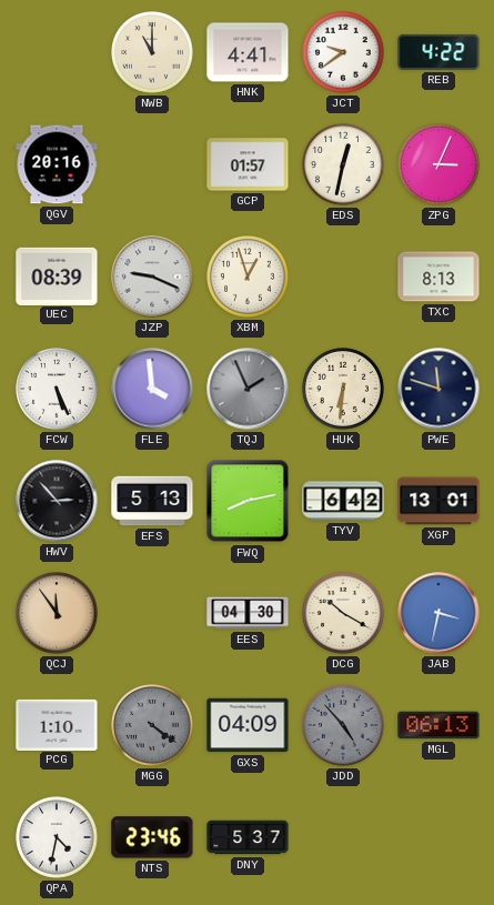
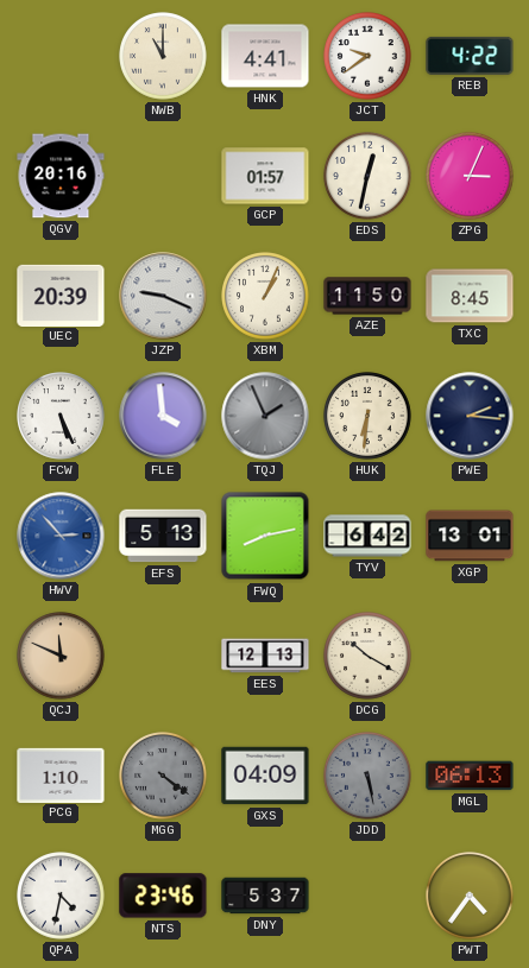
UEC: 08:39 -> 20:39
XBM: 12:57 -> 1:04
AZE: none -> 11:50
TXC: 8:13 -> 8:45
PWE: 11:48 -> 2:16
HWV dial: black -> blue
QCJ: 11:54 -> 11:49
EES: 04:30 -> 12:13
JAB: 3:32 -> none
JDD: 4:53 -> 5:28
PWT: none -> 4:36
